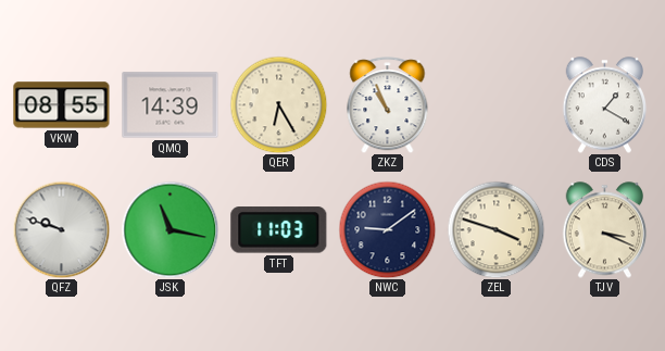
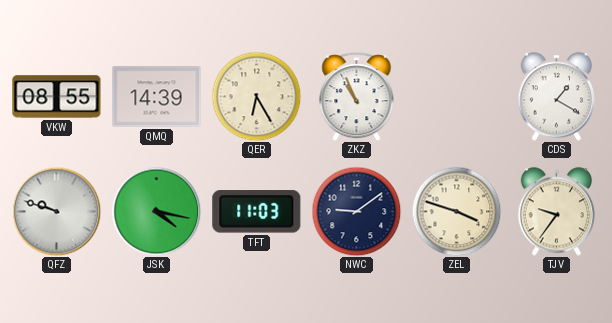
JSK: 11:17 -> 4:17
TJV: 3:19 -> 9:36
